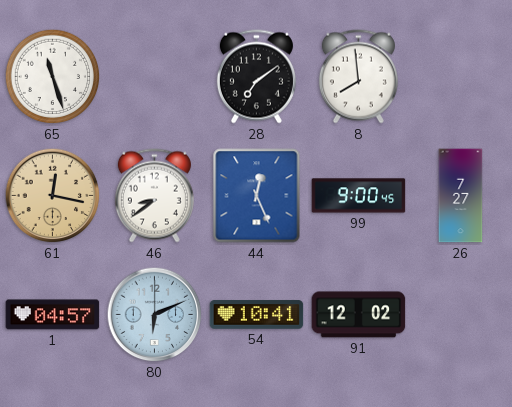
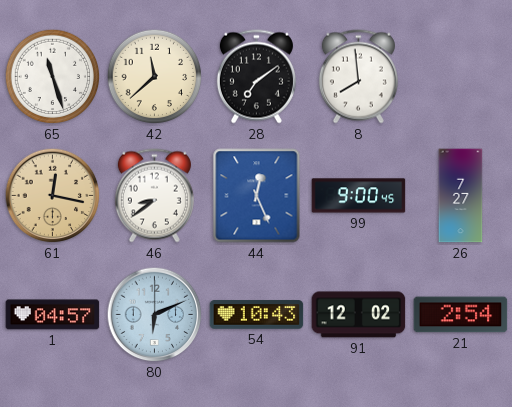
42: none -> 11:38
54: 10:41 -> 10:43
21: none -> 2:54
